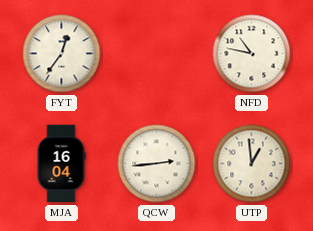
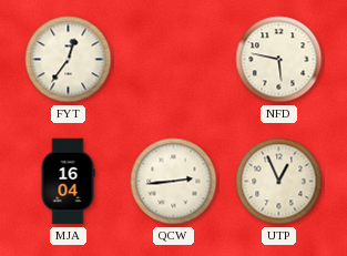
NFD: 10:47 -> 5:47
UTP: 12:59 -> 12:56
